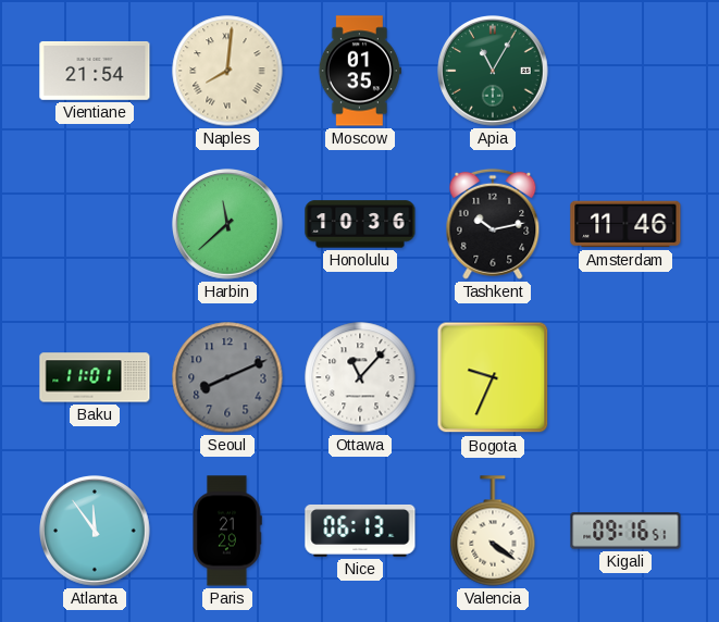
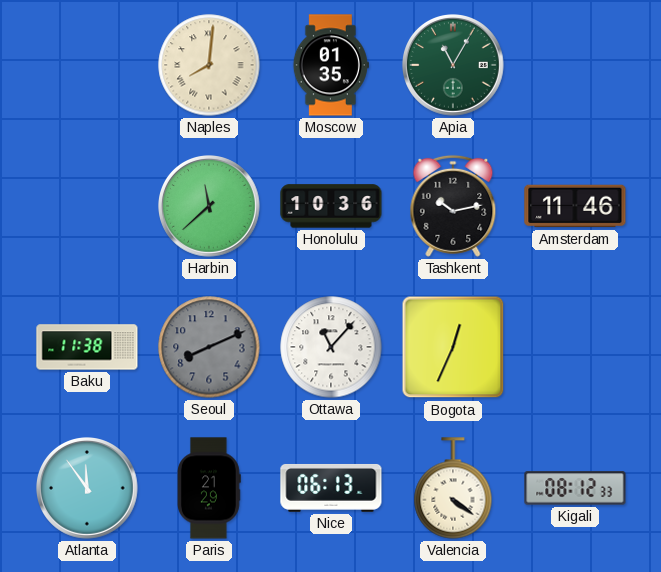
Vientiane: 21:54 -> none
Baku: 11:01 -> 11:38
Bogota: 9:34 -> 12:34
Kigali: 09:16 -> 08:12
